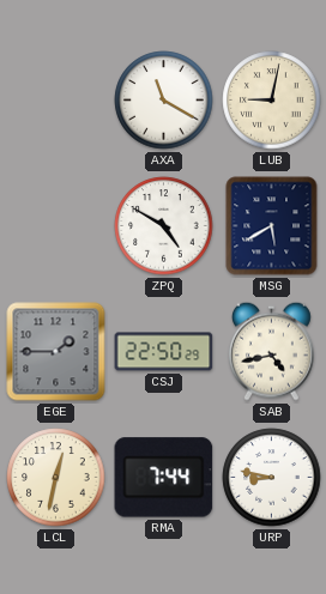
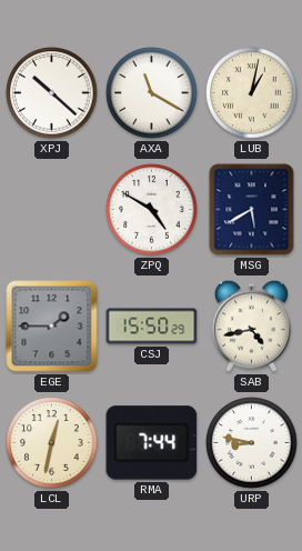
XPJ: none -> 10:22
LUB: 9:02 -> 1:02
CSJ: 22:50 -> 15:50
